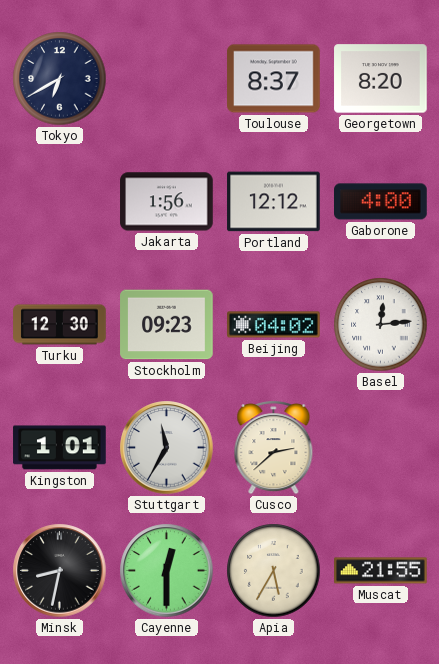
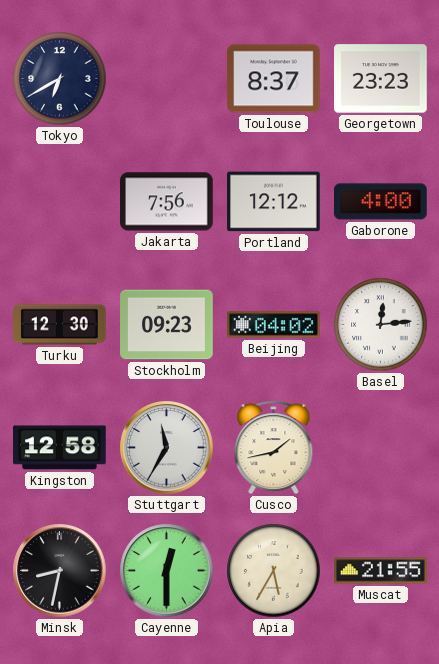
Georgetown: 8:20 -> 23:23
Jakarta: 1:56 -> 7:56
Kingston: 1:01 -> 12:58
Cusco: 2:38 -> 1:43
